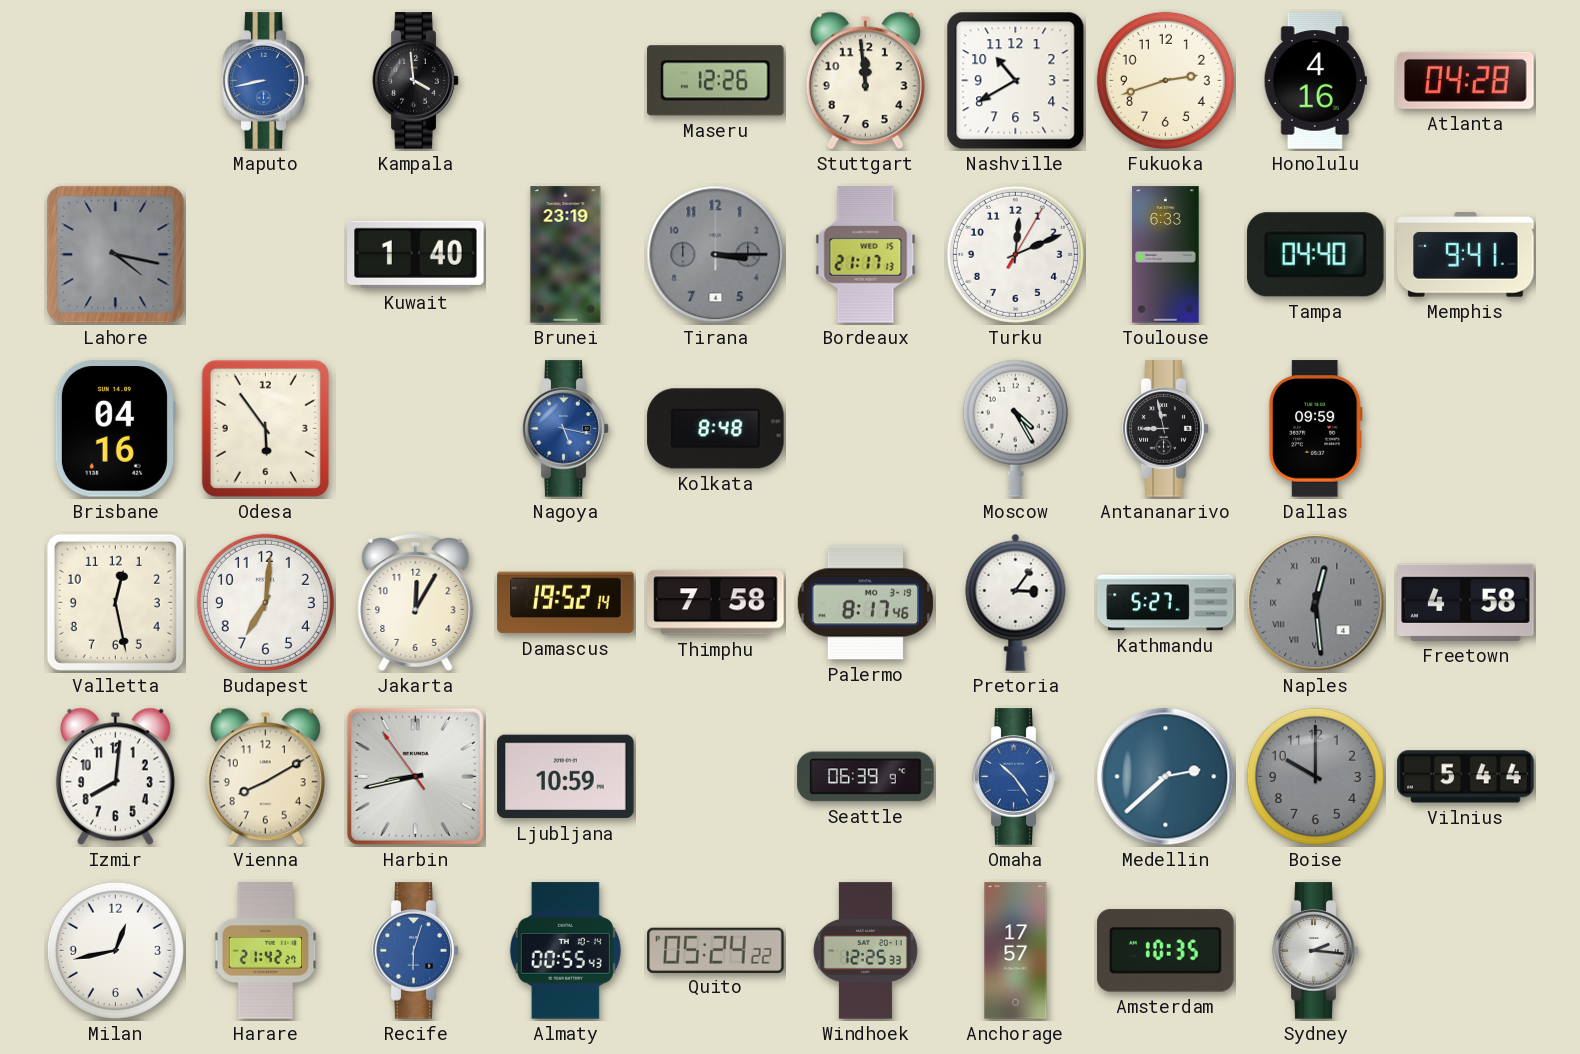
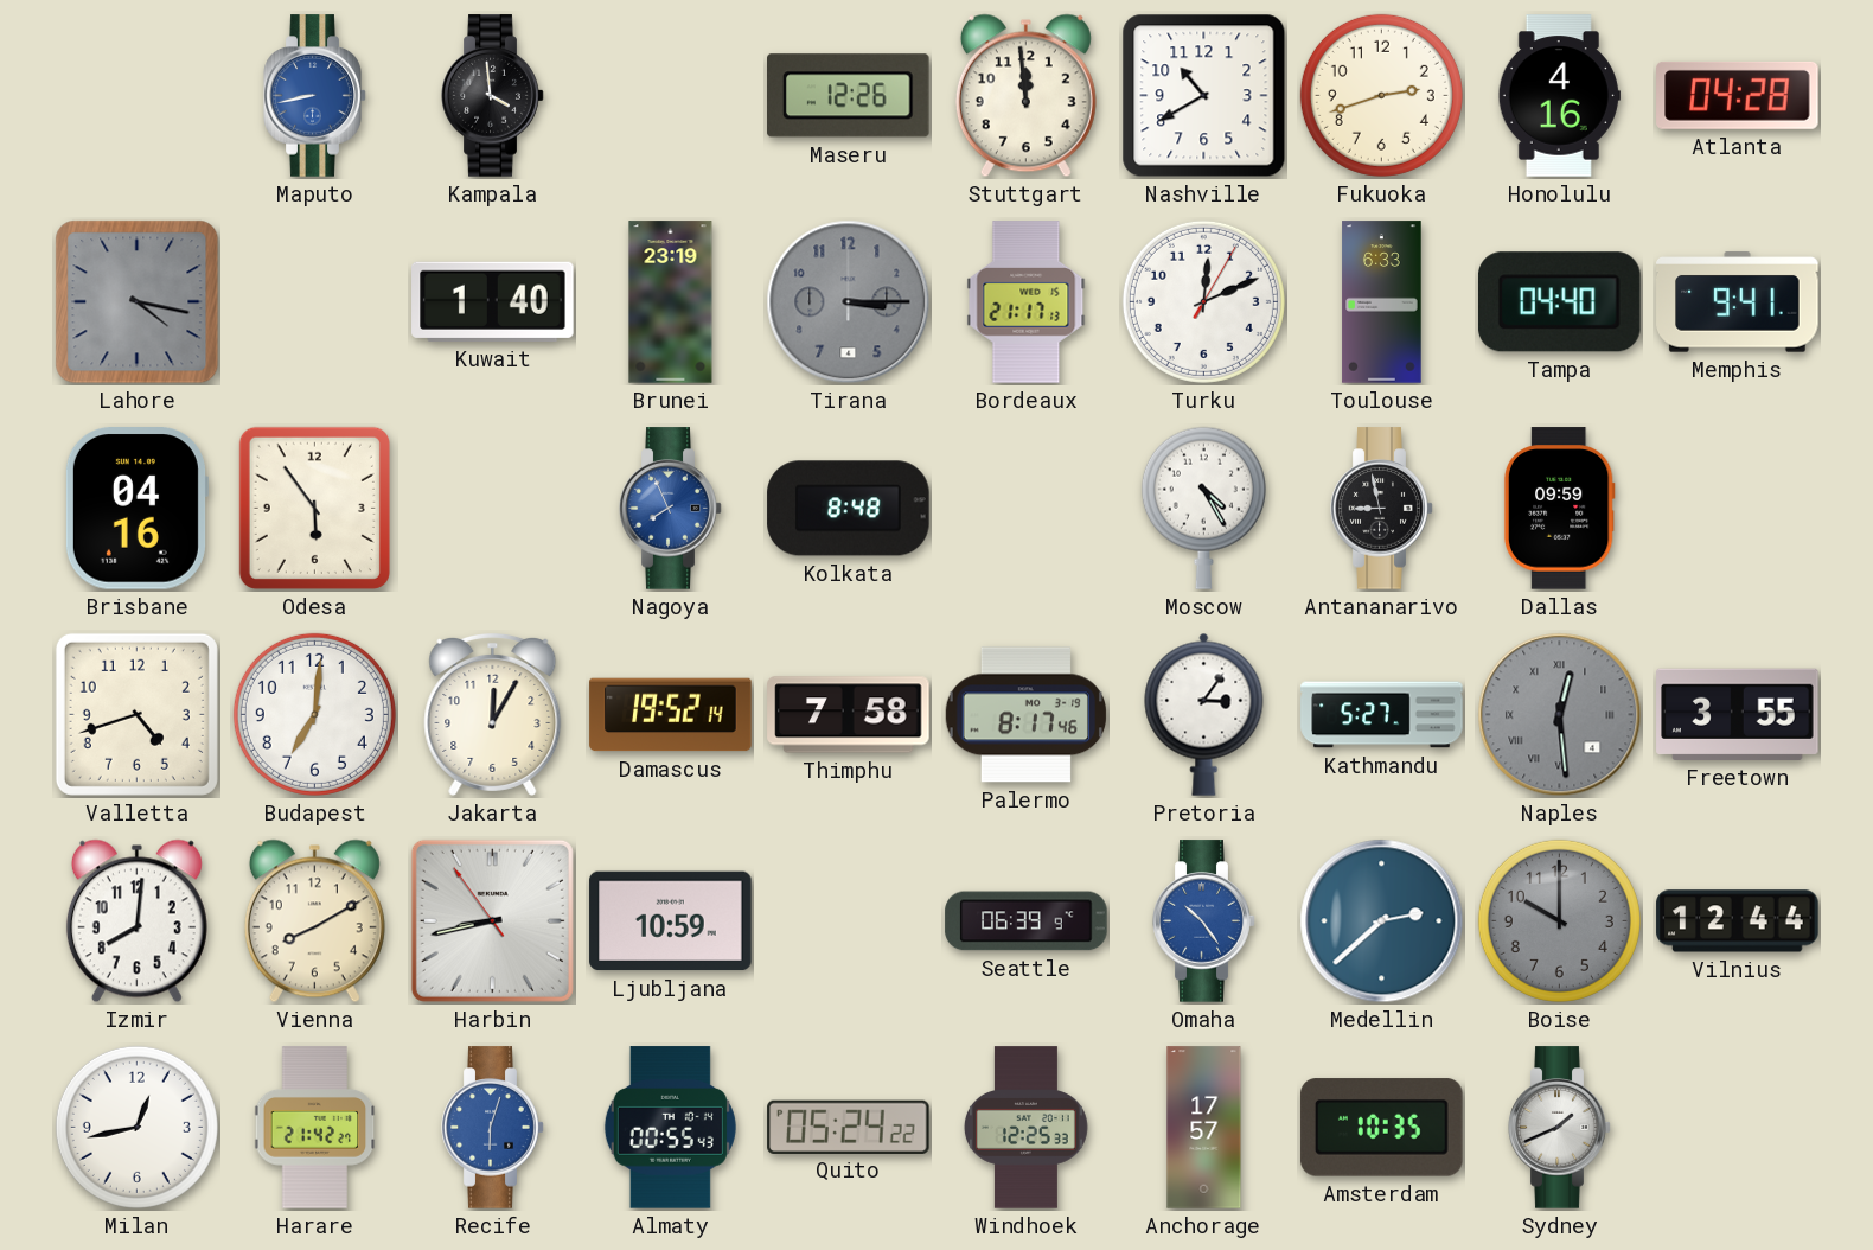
Nagoya: 5:17 -> 7:56
Valletta: 12:28 -> 4:42
Freetown: 4:58 -> 3:55
Vilnius: 5:44 -> 12:44
Sydney: 2:16 -> 1:41
